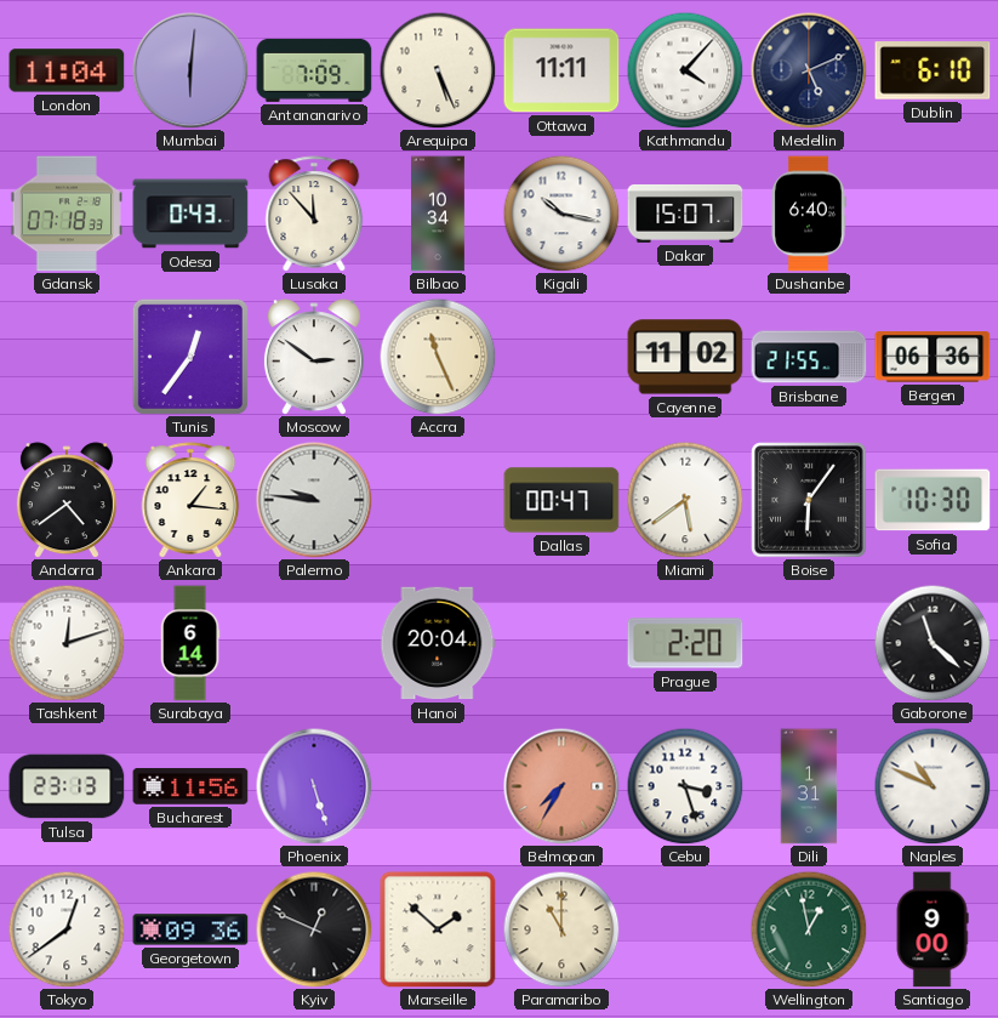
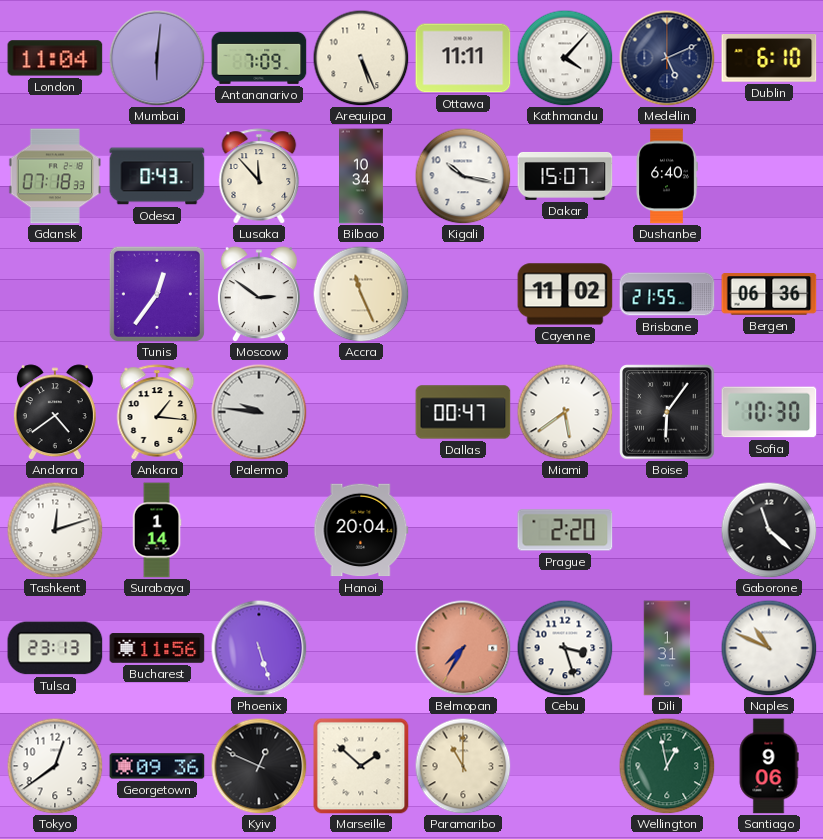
Surabaya: 6:14 -> 1:14
Santiago: 9:00 -> 9:06
